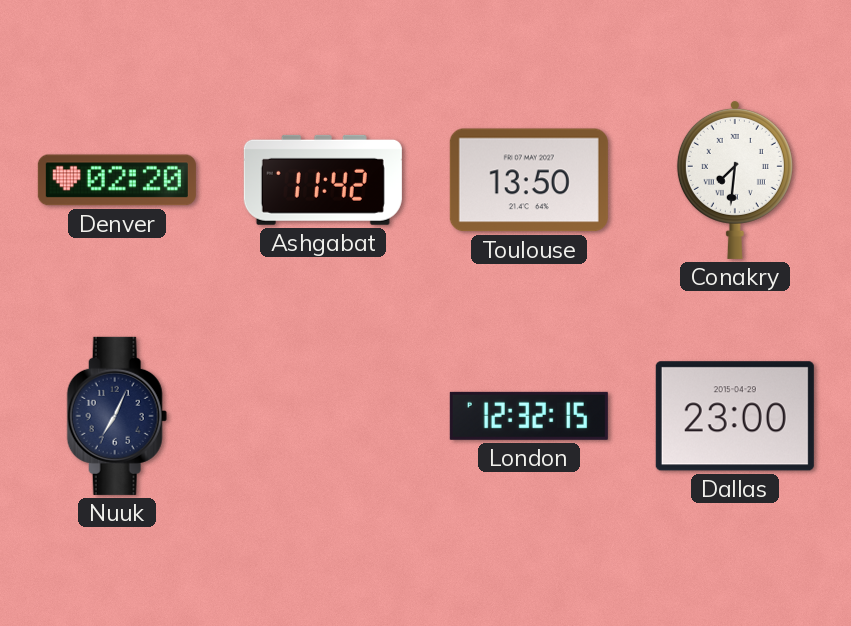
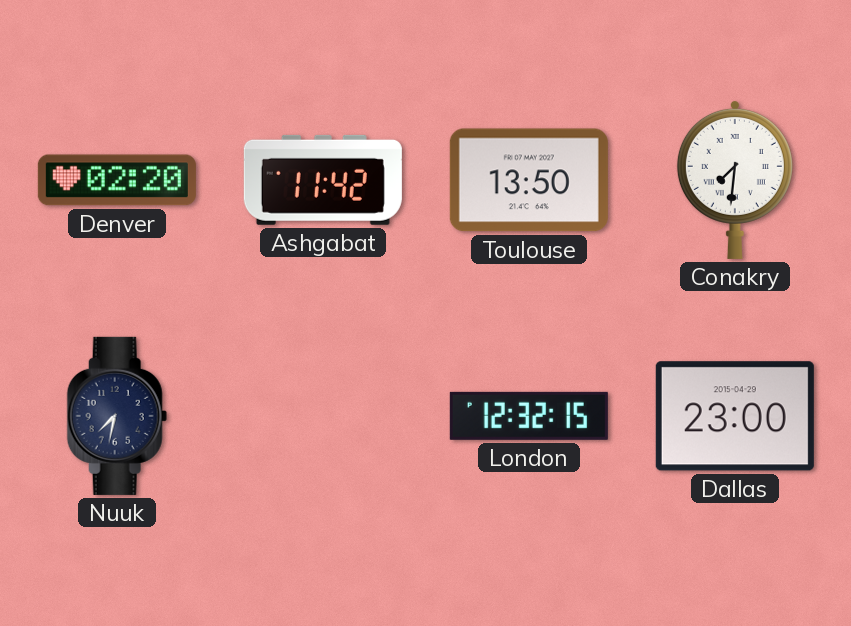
Nuuk: 7:04 -> 7:32
